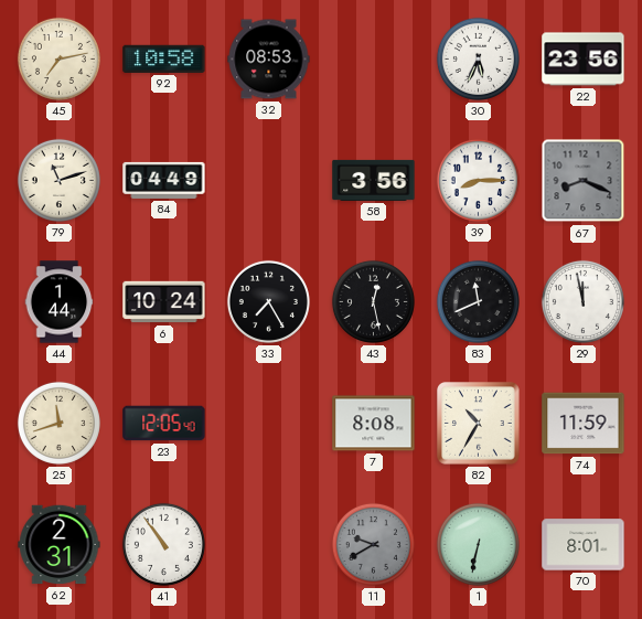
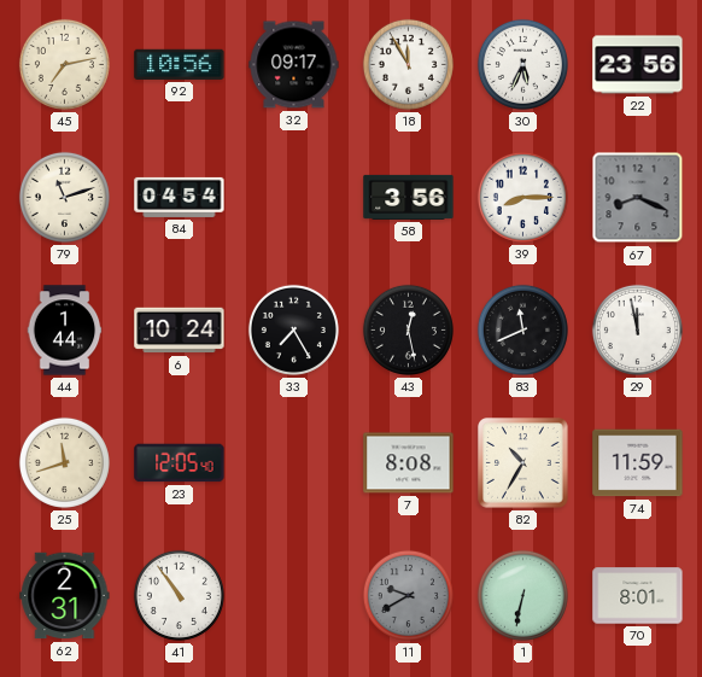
92: 10:58 -> 10:56
32: 08:53 -> 09:17
18: none -> 11:55
84: 04:49 -> 04:54
